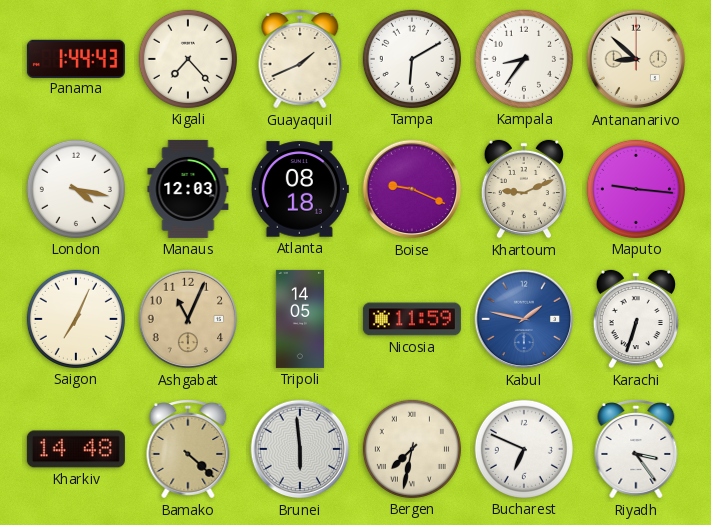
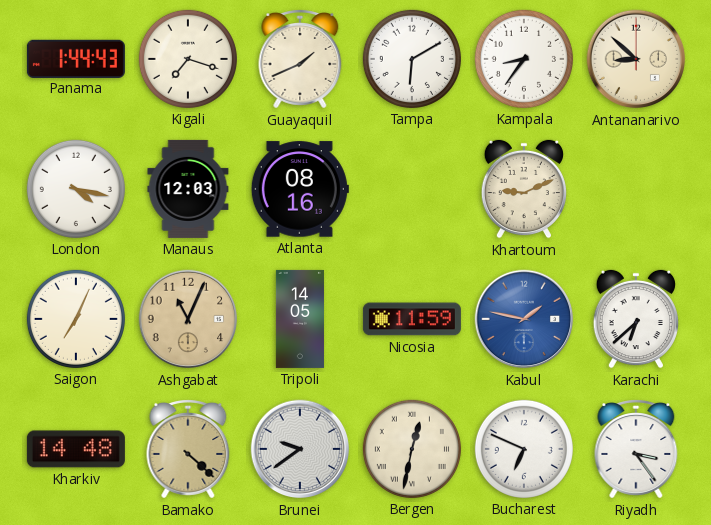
Kigali: 7:23 -> 7:18
Atlanta: 08:18 -> 08:16
Boise: 9:19 -> none
Maputo: 9:16 -> none
Karachi: 6:33 -> 6:38
Brunei: 5:59 -> 9:39
Bergen: 7:32 -> 12:32
